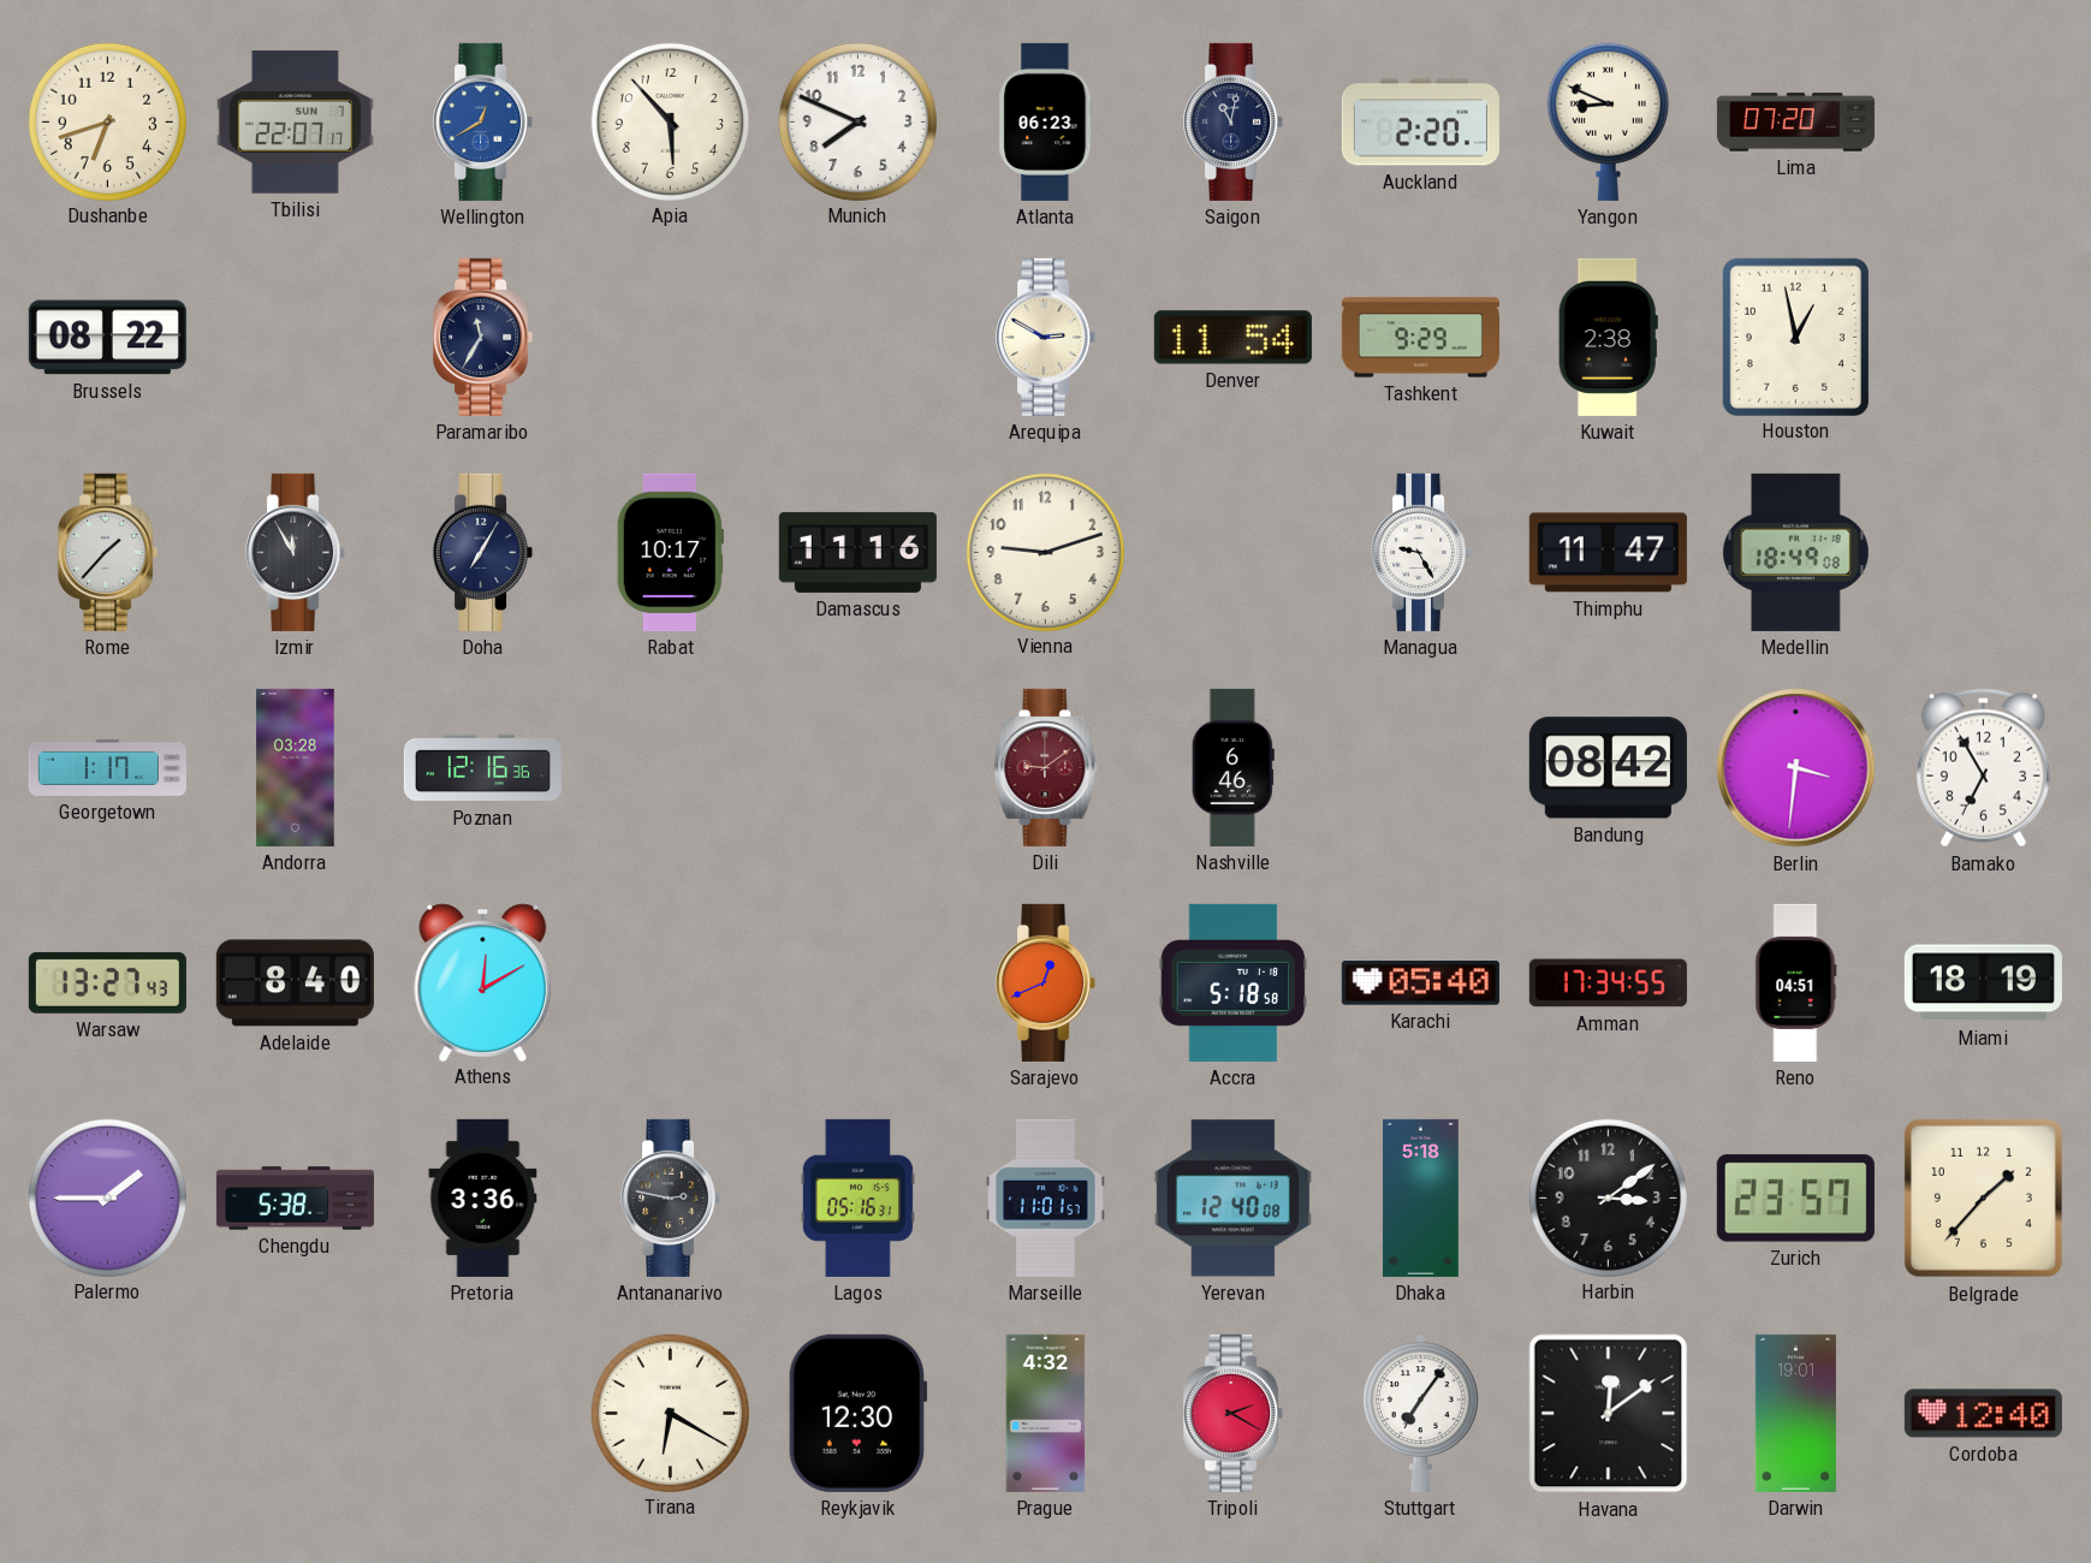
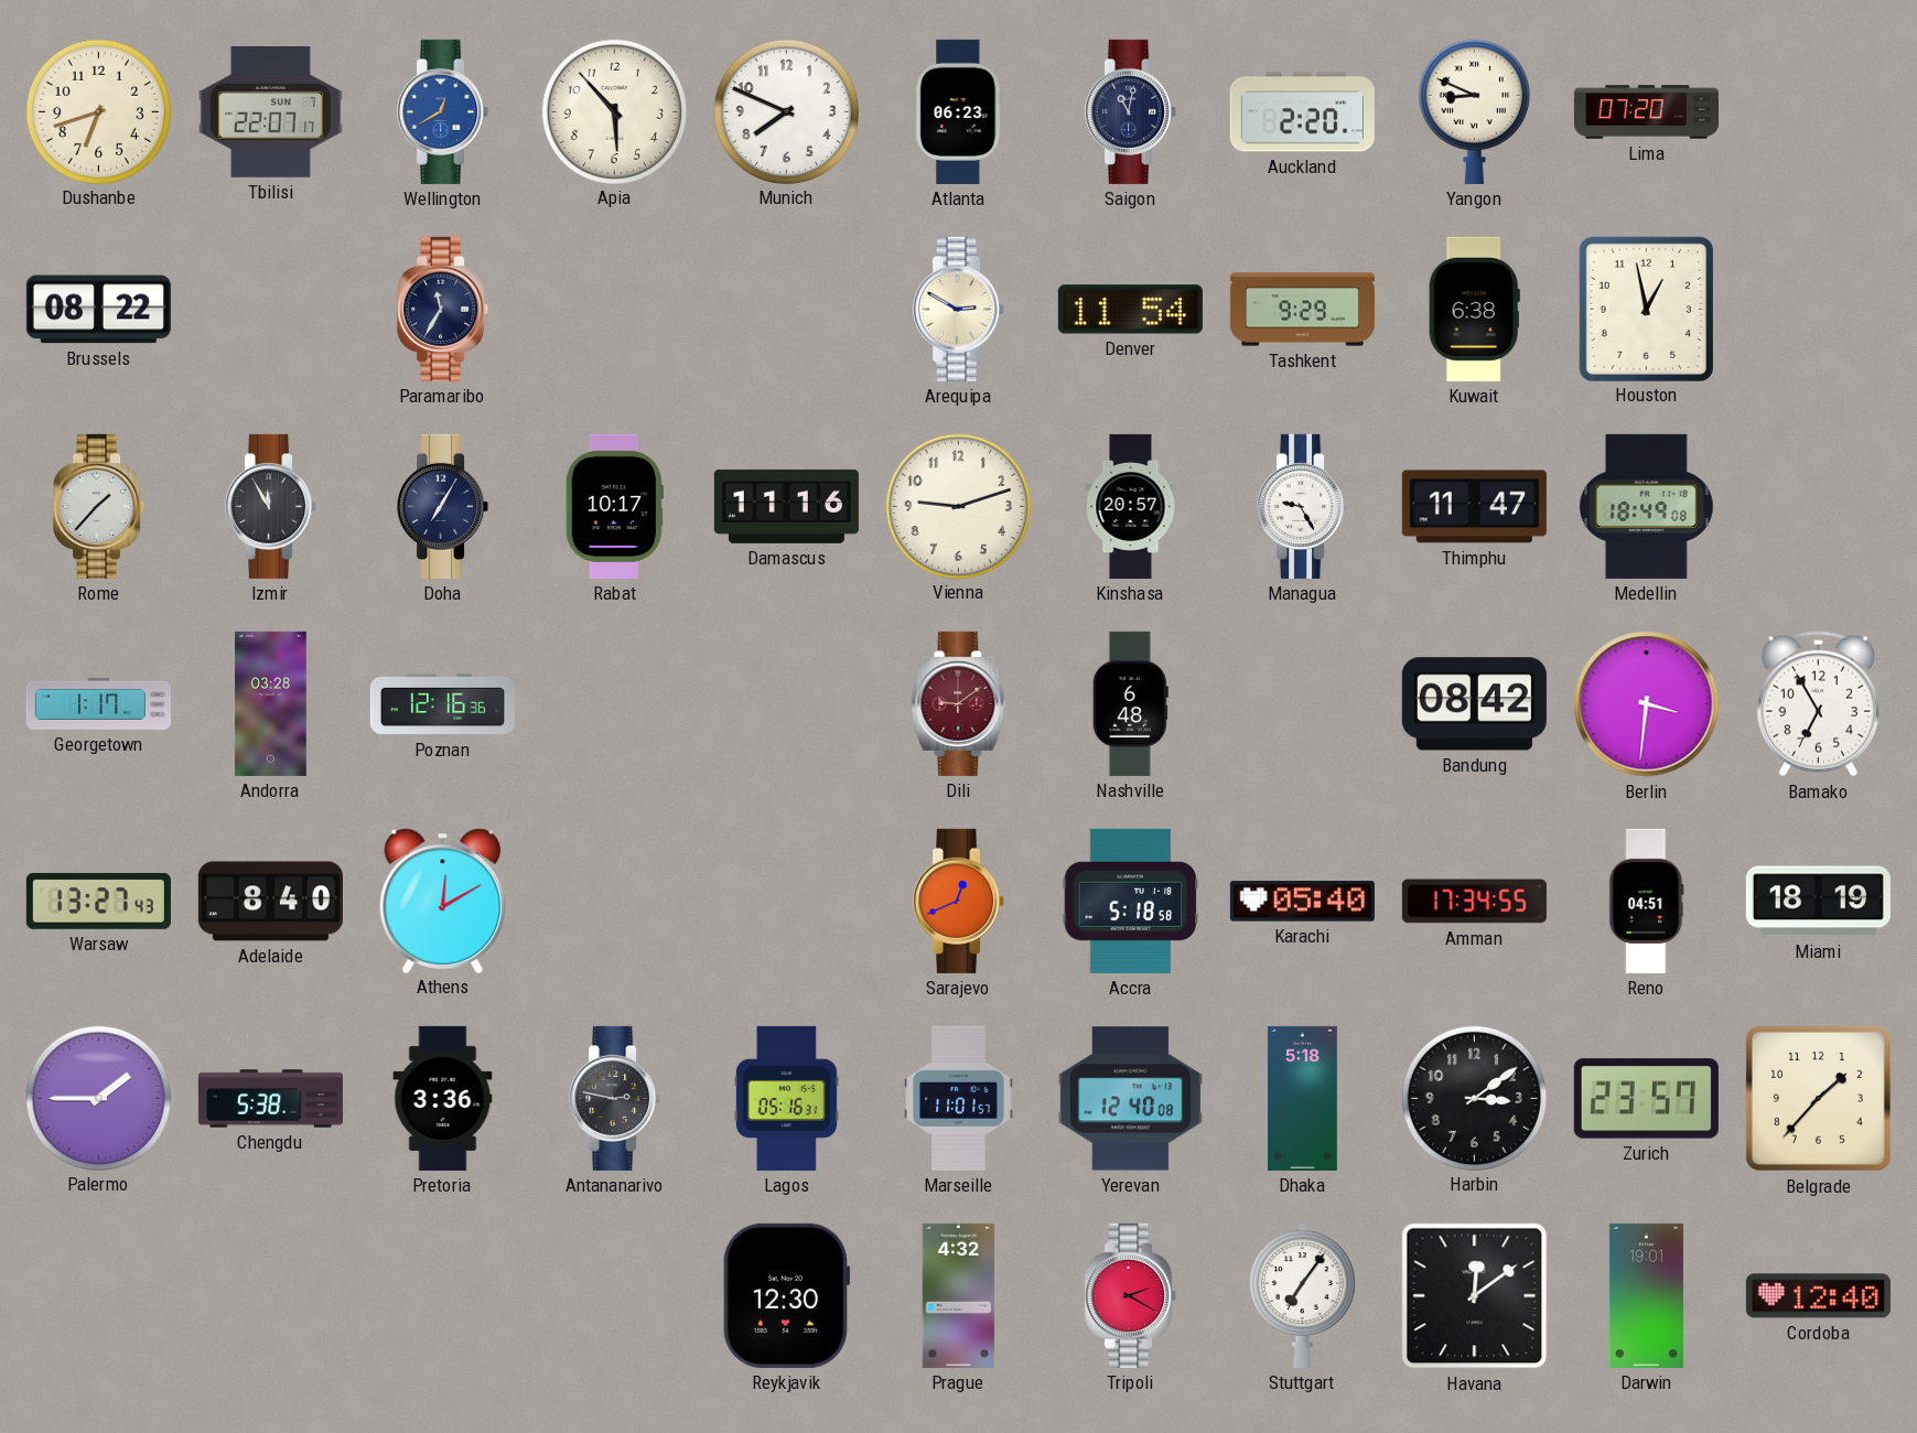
Kuwait: 2:38 -> 6:38
Kinshasa: none -> 20:57
Nashville: 6:46 -> 6:48
Tirana: 6:20 -> none
